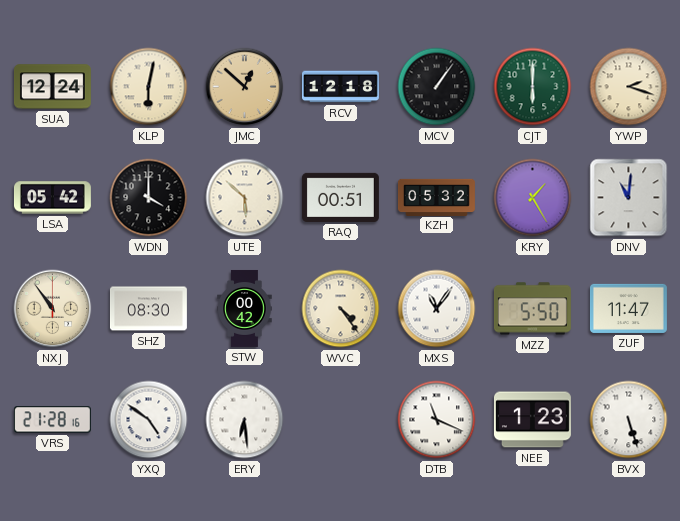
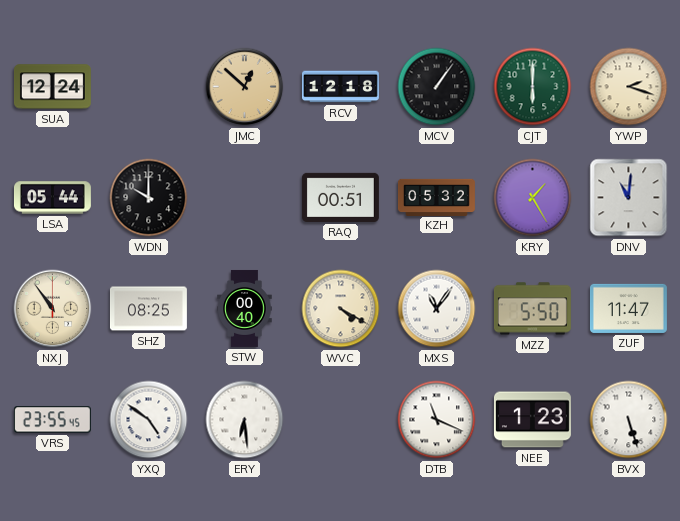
KLP: 6:02 -> none
LSA: 05:42 -> 05:44
WDN: 4:00 -> 10:00
UTE: 5:52 -> none
SHZ: 08:30 -> 08:25
STW: 00:42 -> 00:40
WVC: 4:24 -> 4:20
VRS: 21:28 -> 23:55
